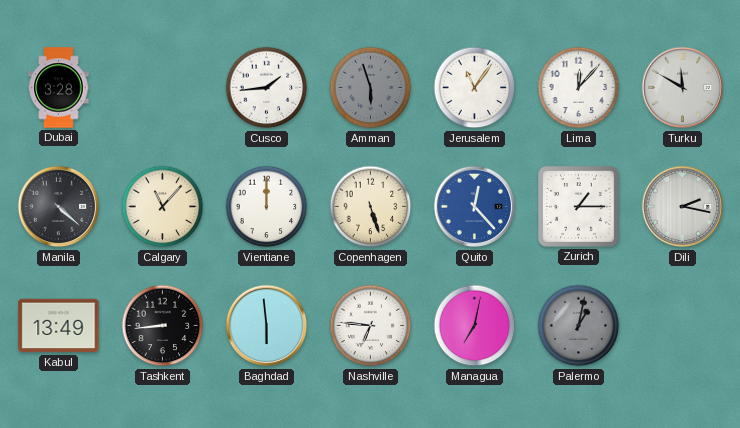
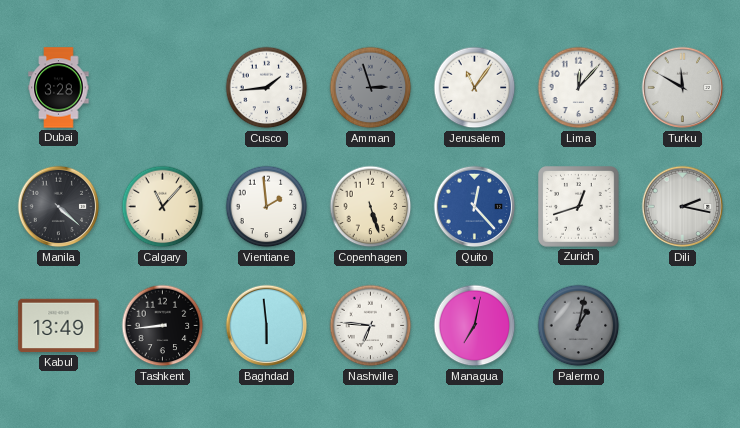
Amman: 5:57 -> 2:57
Vientiane: 12:00 -> 1:59
Zurich: 1:15 -> 12:42
